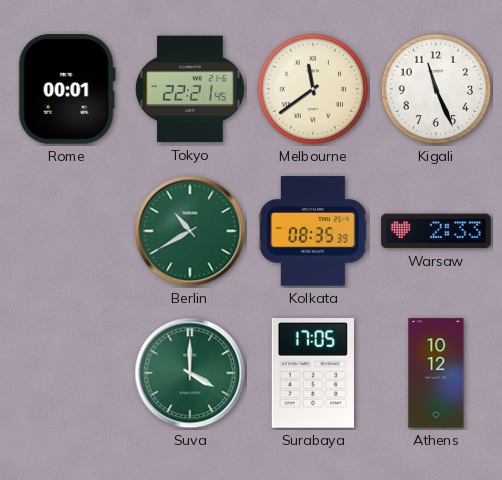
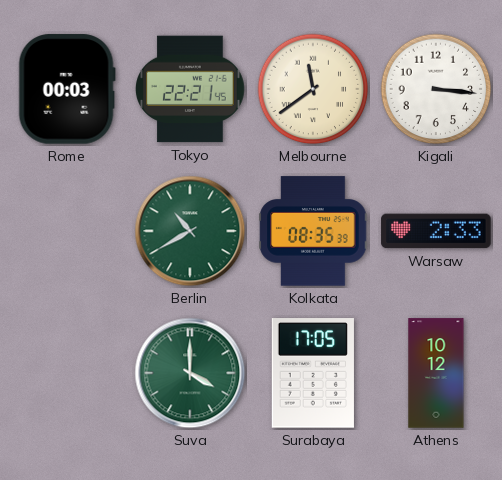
Rome: 00:01 -> 00:03
Kigali: 11:26 -> 3:16
